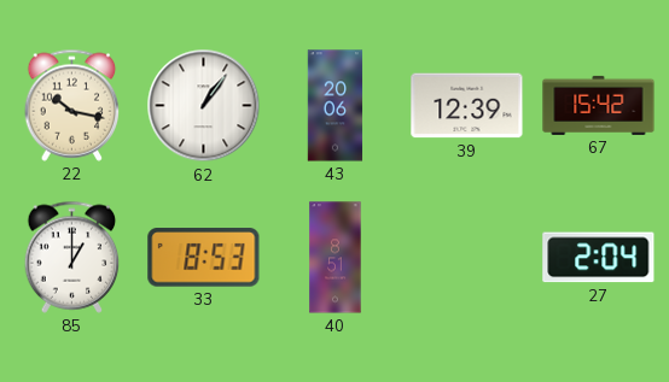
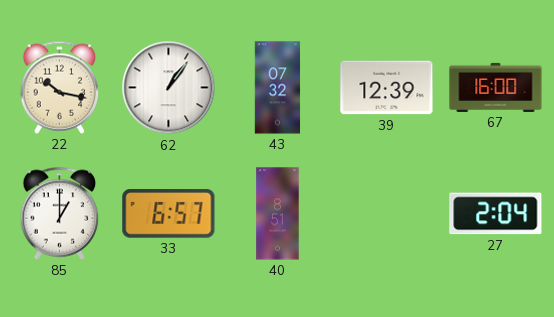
43: 20:06 -> 07:32
67: 15:42 -> 16:00
33: 8:53 -> 6:57
